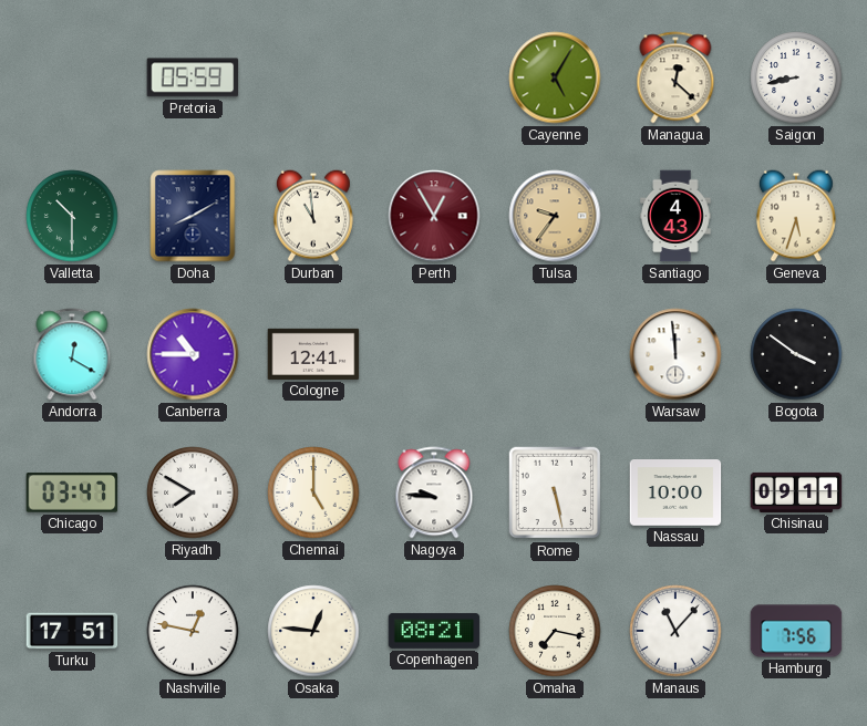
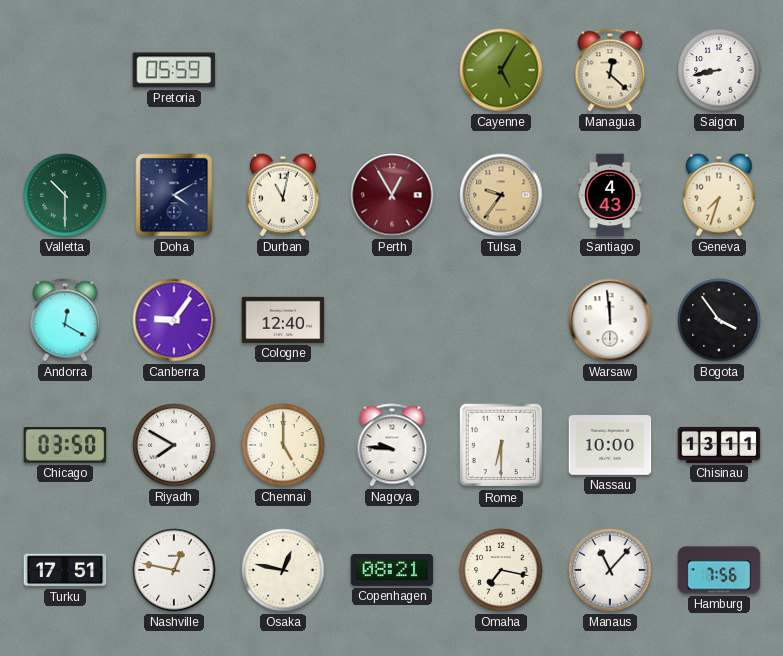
Doha: 8:10 -> 4:10
Durban: 10:59 -> 11:02
Geneva: 5:33 -> 7:33
Canberra: 10:45 -> 9:06
Cologne: 12:41 -> 12:40
Bogota: 3:51 -> 3:54
Chicago: 03:47 -> 03:50
Rome: 5:28 -> 6:30
Chisinau: 09:11 -> 13:11
Osaka: 12:46 -> 12:47
